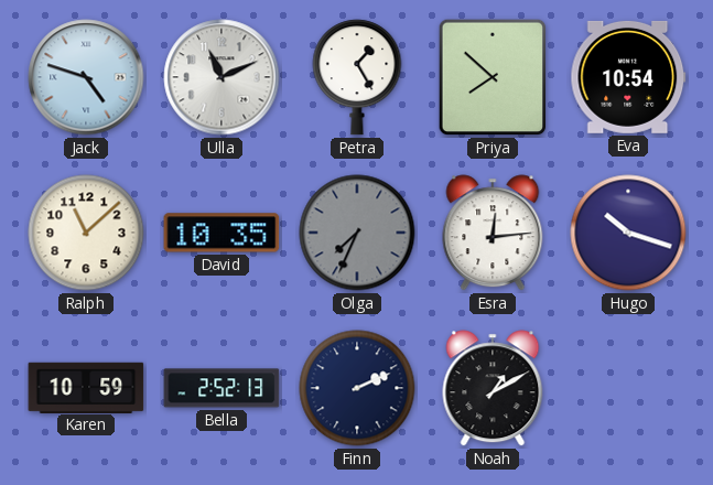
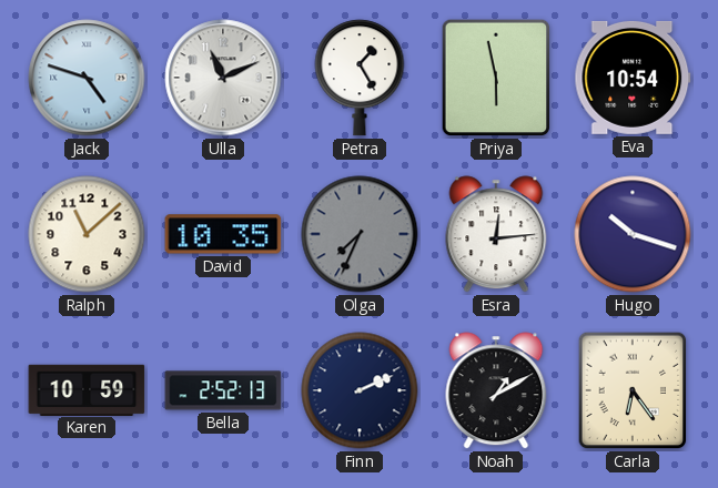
Priya: 7:52 -> 5:58
Carla: none -> 6:24
